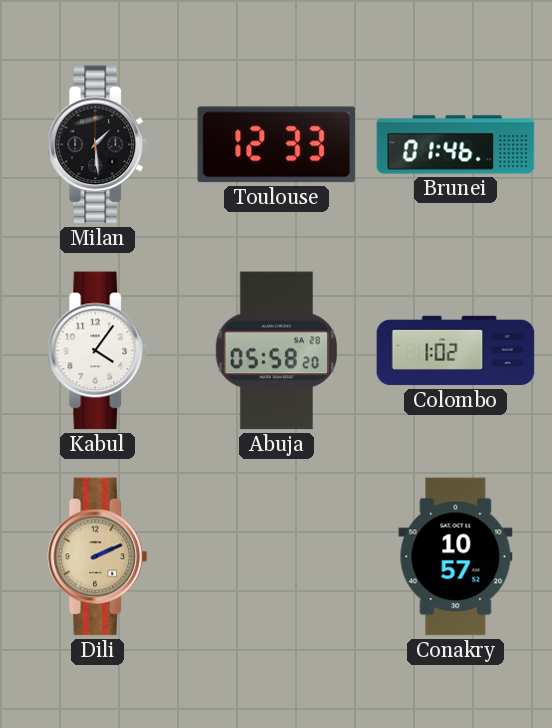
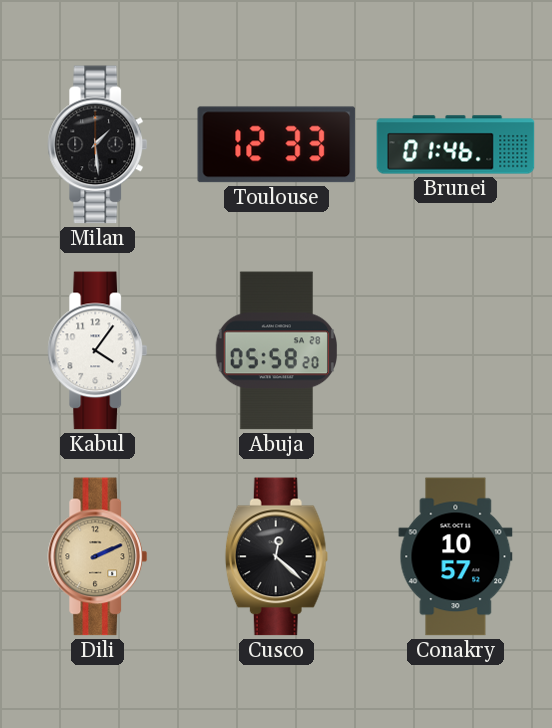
Colombo: 1:02 -> none
Cusco: none -> 12:22
